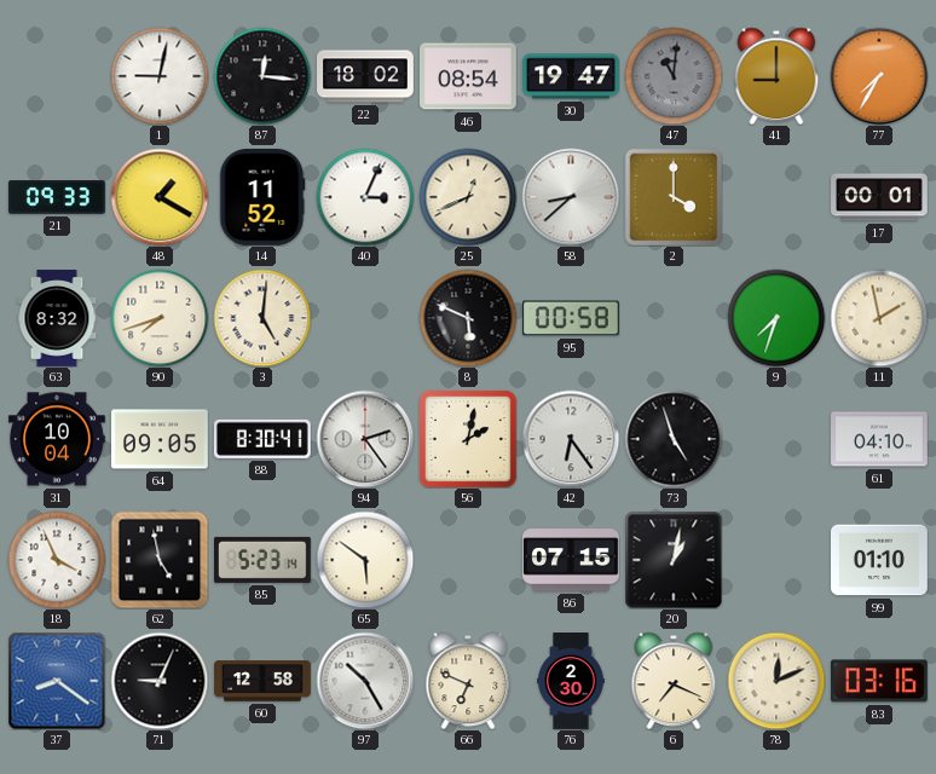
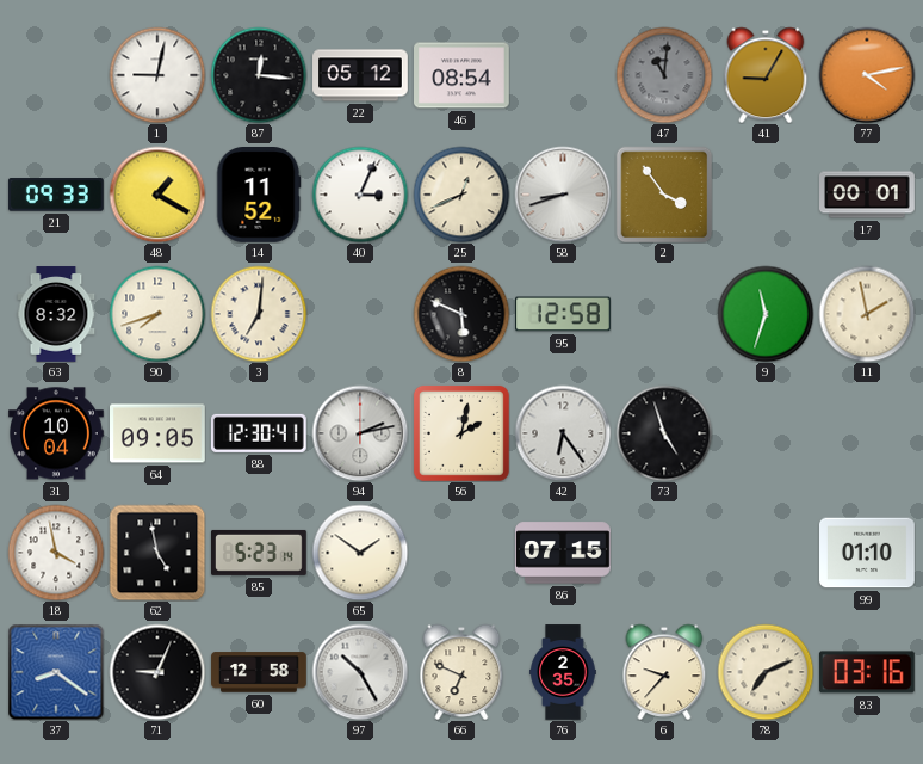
22: 18:02 -> 05:12
30: 19:47 -> none
41: 9:00 -> 9:05
77: 7:35 -> 4:13
58: 8:38 -> 8:42
2: 4:00 -> 3:54
3: 5:01 -> 7:01
95: 00:58 -> 12:58
9: 7:33 -> 11:33
88: 8:30 -> 12:30
94: 2:24 -> 2:13
61: 04:10 -> none
18: 3:56 -> 3:58
65: 5:51 -> 1:51
20: 1:02 -> none
76: 2:30 -> 2:35
6: 7:19 -> 9:37
78: 12:11 -> 7:11
